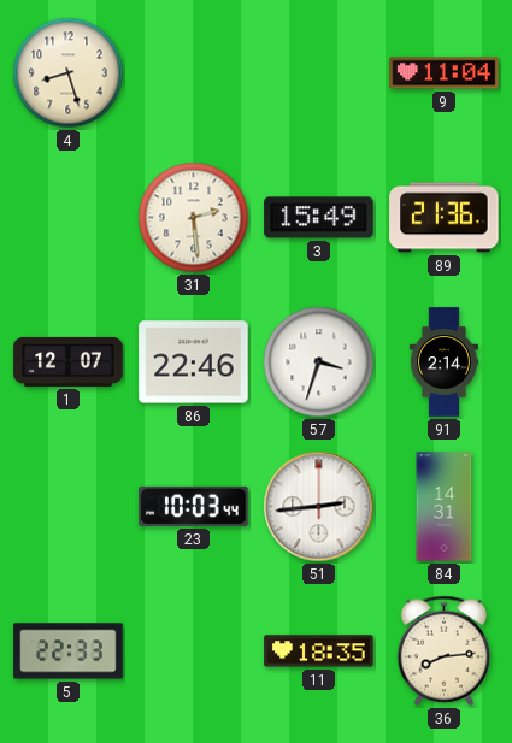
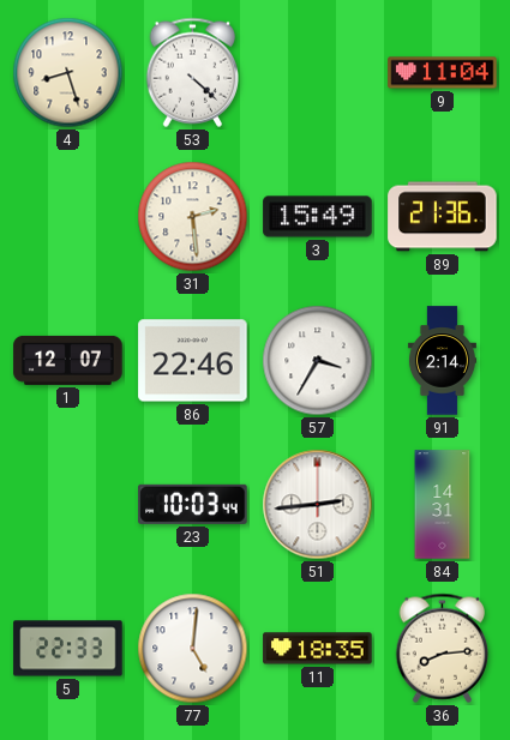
53: none -> 4:22
57: 3:33 -> 3:35
77: none -> 5:01
